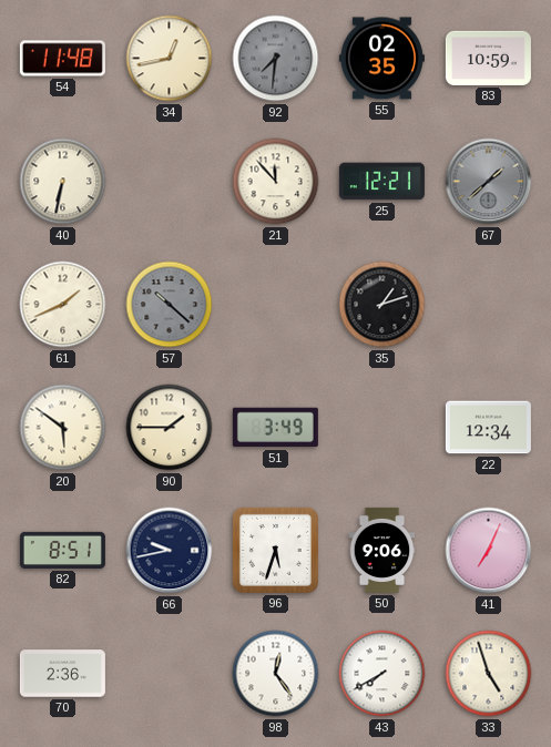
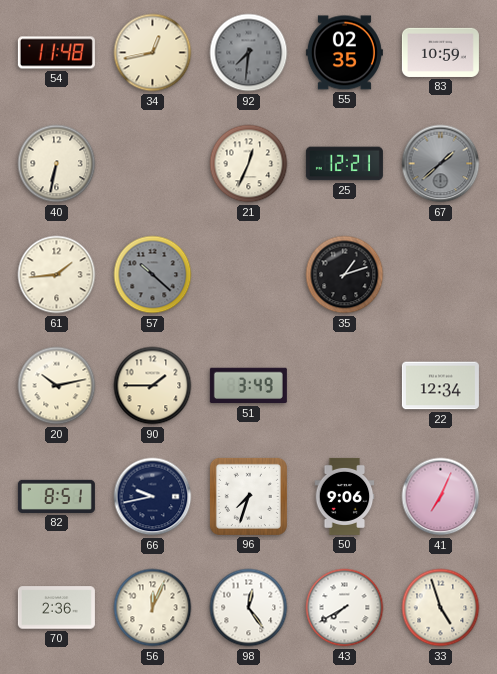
21: 11:53 -> 12:34
61: 1:41 -> 1:44
20: 5:51 -> 10:13
96: 5:33 -> 7:33
56: none -> 12:04
